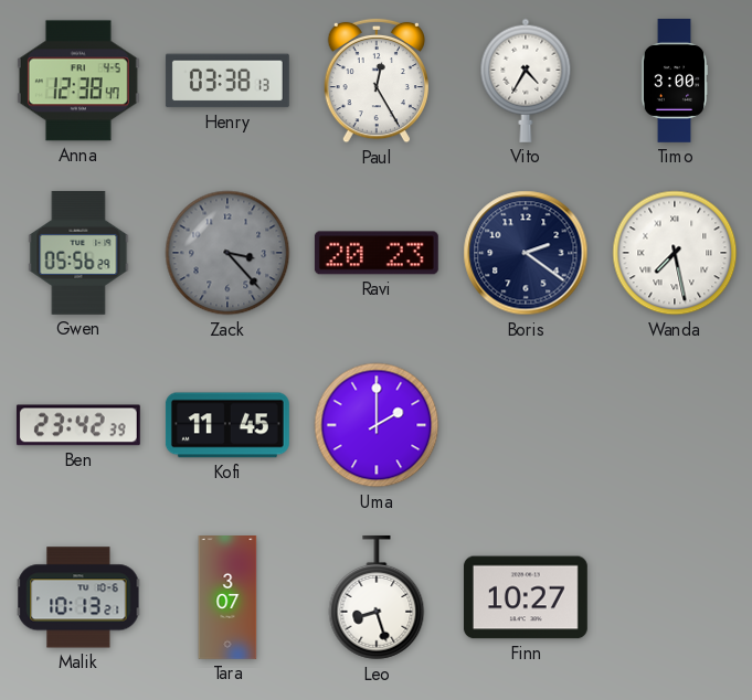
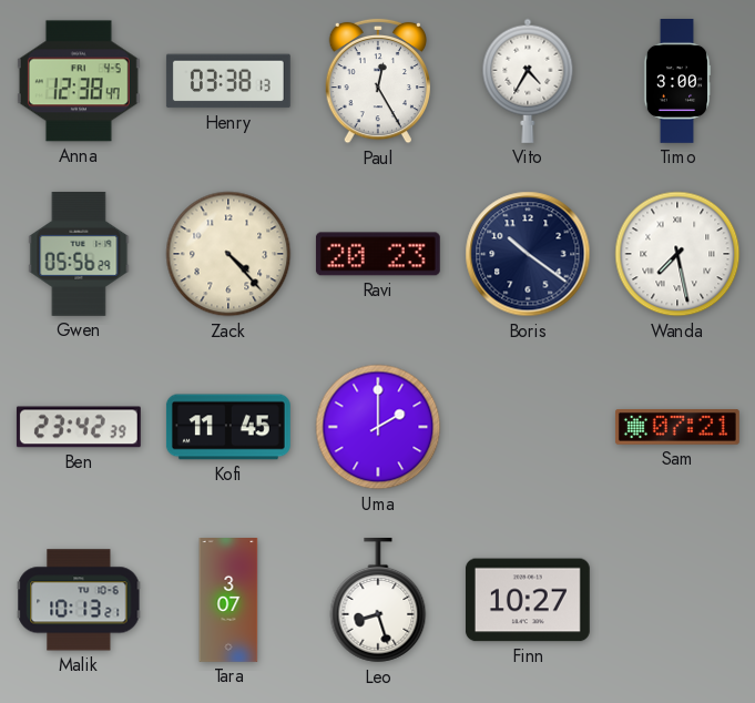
Zack: 3:23 -> 4:23
Zack dial: grey -> cream
Boris: 2:21 -> 10:21
Sam: none -> 07:21
